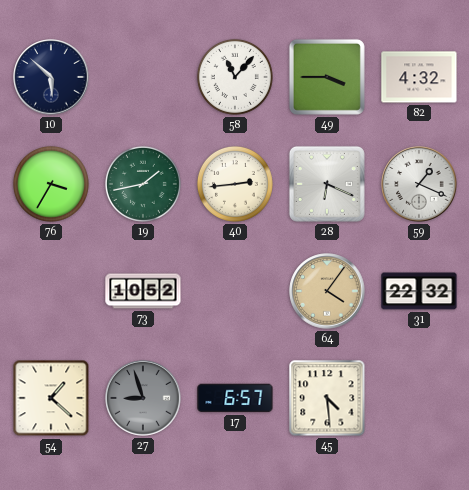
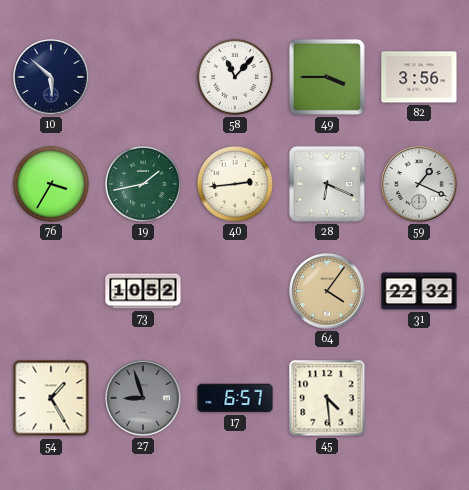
82: 4:32 -> 3:56
54: 1:22 -> 1:25
